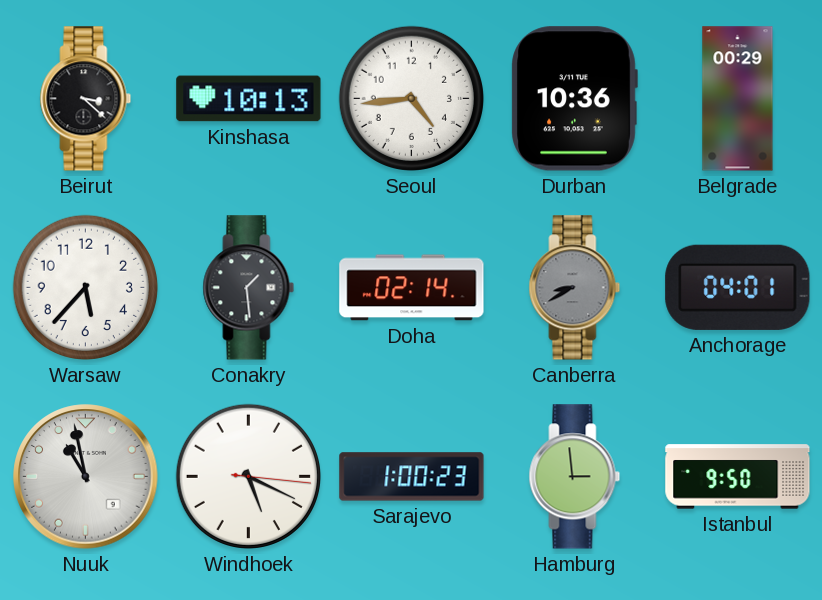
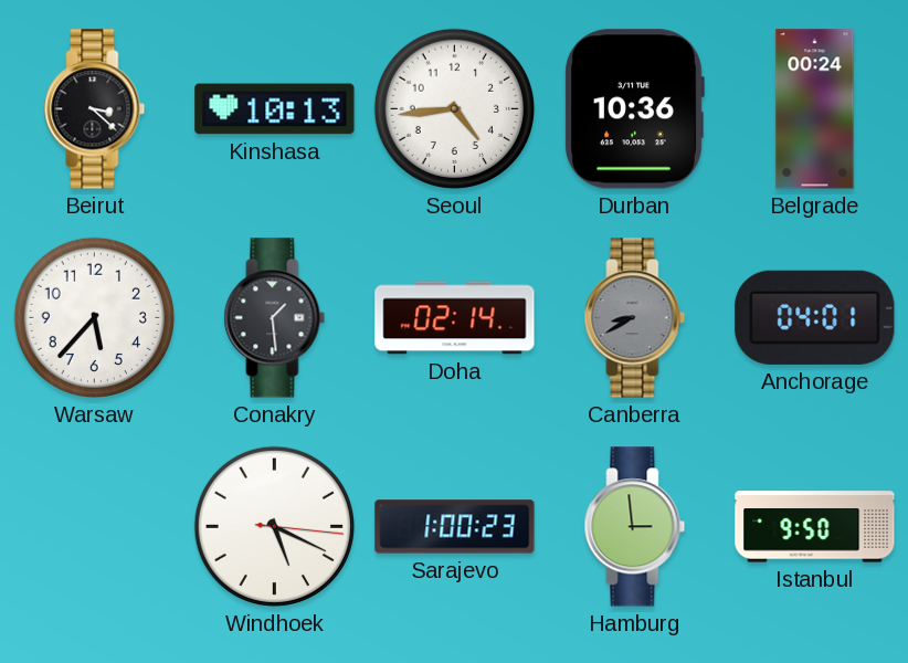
Belgrade: 00:29 -> 00:24
Nuuk: 10:58 -> none
